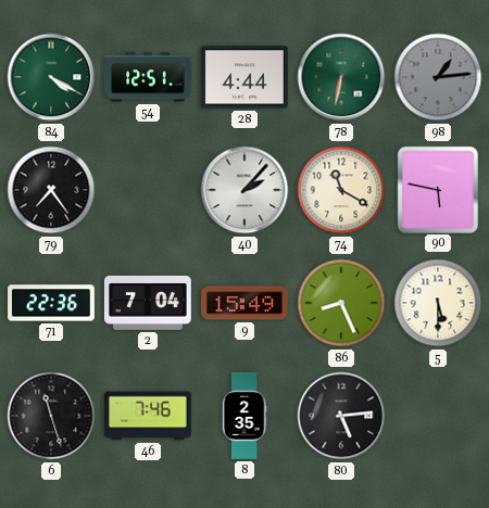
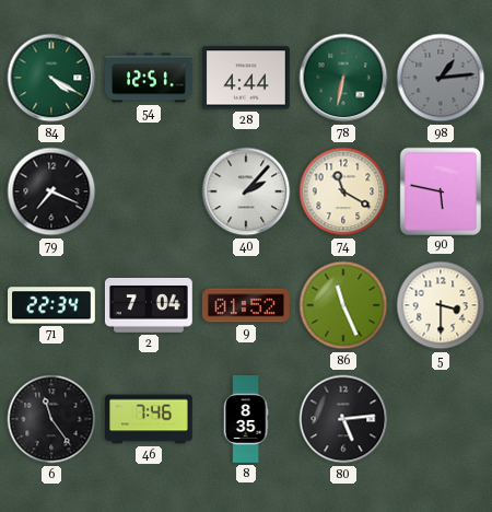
79: 7:24 -> 7:19
71: 22:36 -> 22:34
9: 15:49 -> 01:52
86: 8:26 -> 11:26
5: 5:30 -> 3:30
6: 11:27 -> 11:24
8: 2:35 -> 8:35
